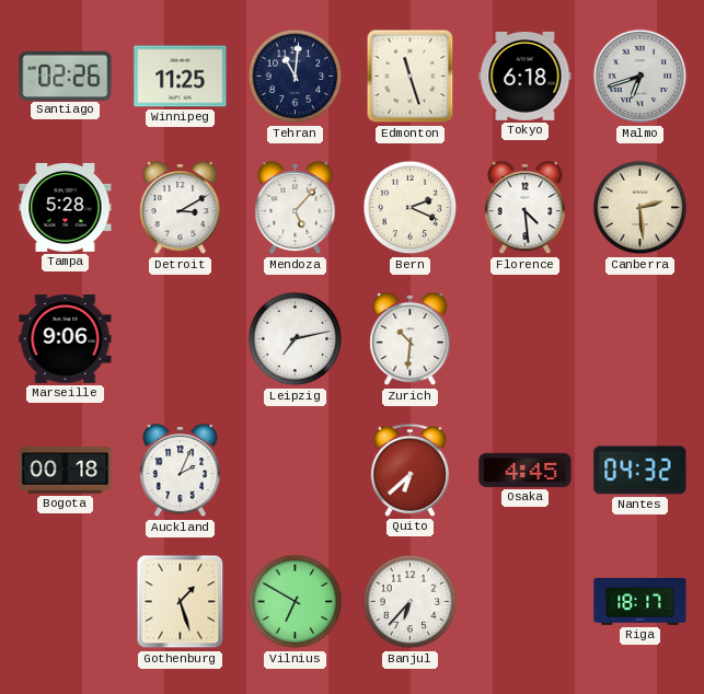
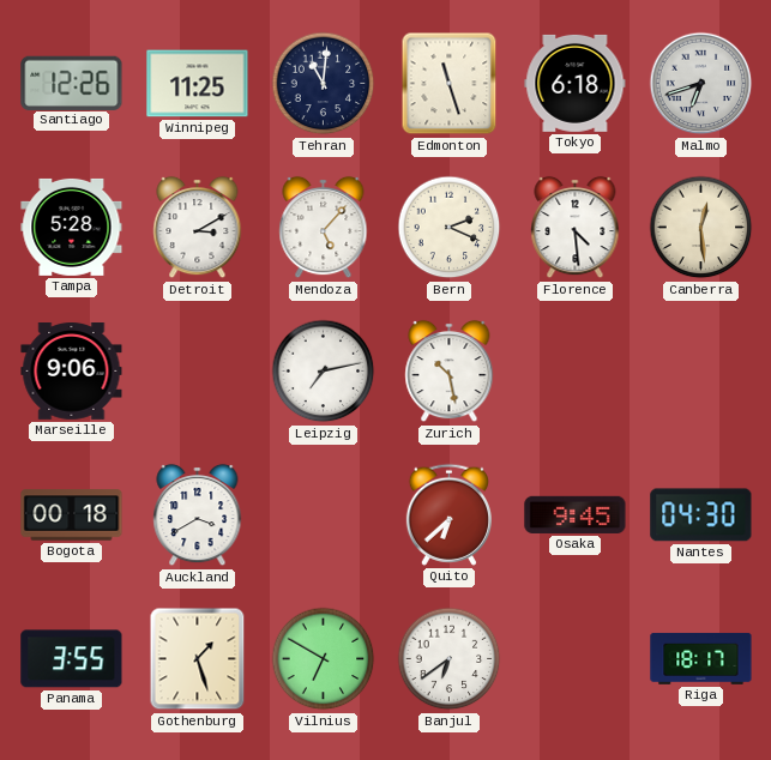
Santiago: 02:26 -> 12:26
Canberra: 2:29 -> 12:29
Zurich: 10:31 -> 10:28
Auckland: 2:04 -> 3:40
Osaka: 4:45 -> 9:45
Nantes: 04:32 -> 04:30
Panama: none -> 3:55
Banjul: 6:37 -> 6:39
